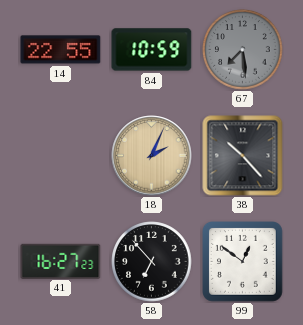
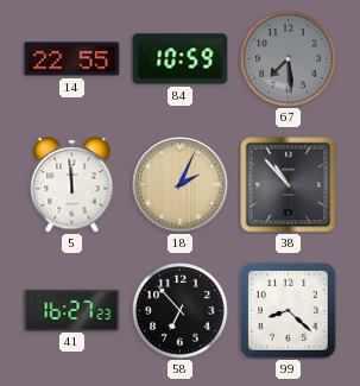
5: none -> 11:59
38: 10:23 -> 10:53
99: 12:51 -> 8:22
